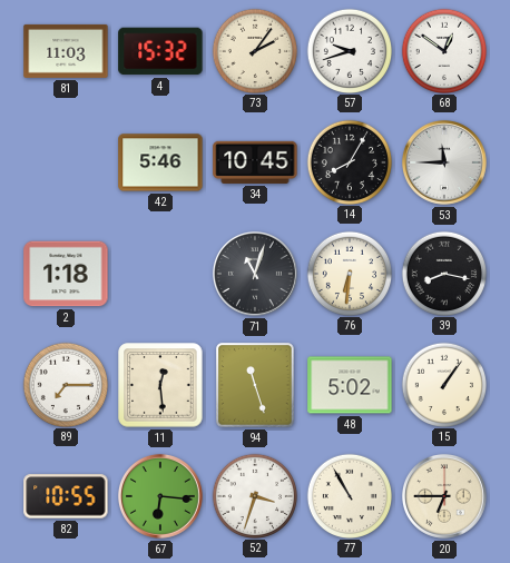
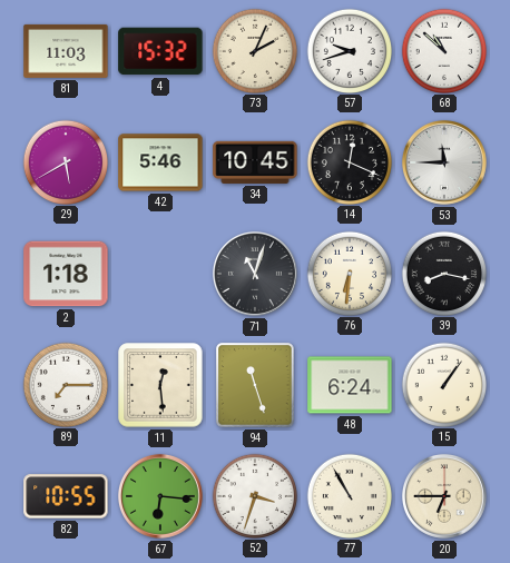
73: 2:06 -> 2:04
68: 12:51 -> 10:52
29: none -> 5:40
14: 8:05 -> 12:19
48: 5:02 -> 6:24
